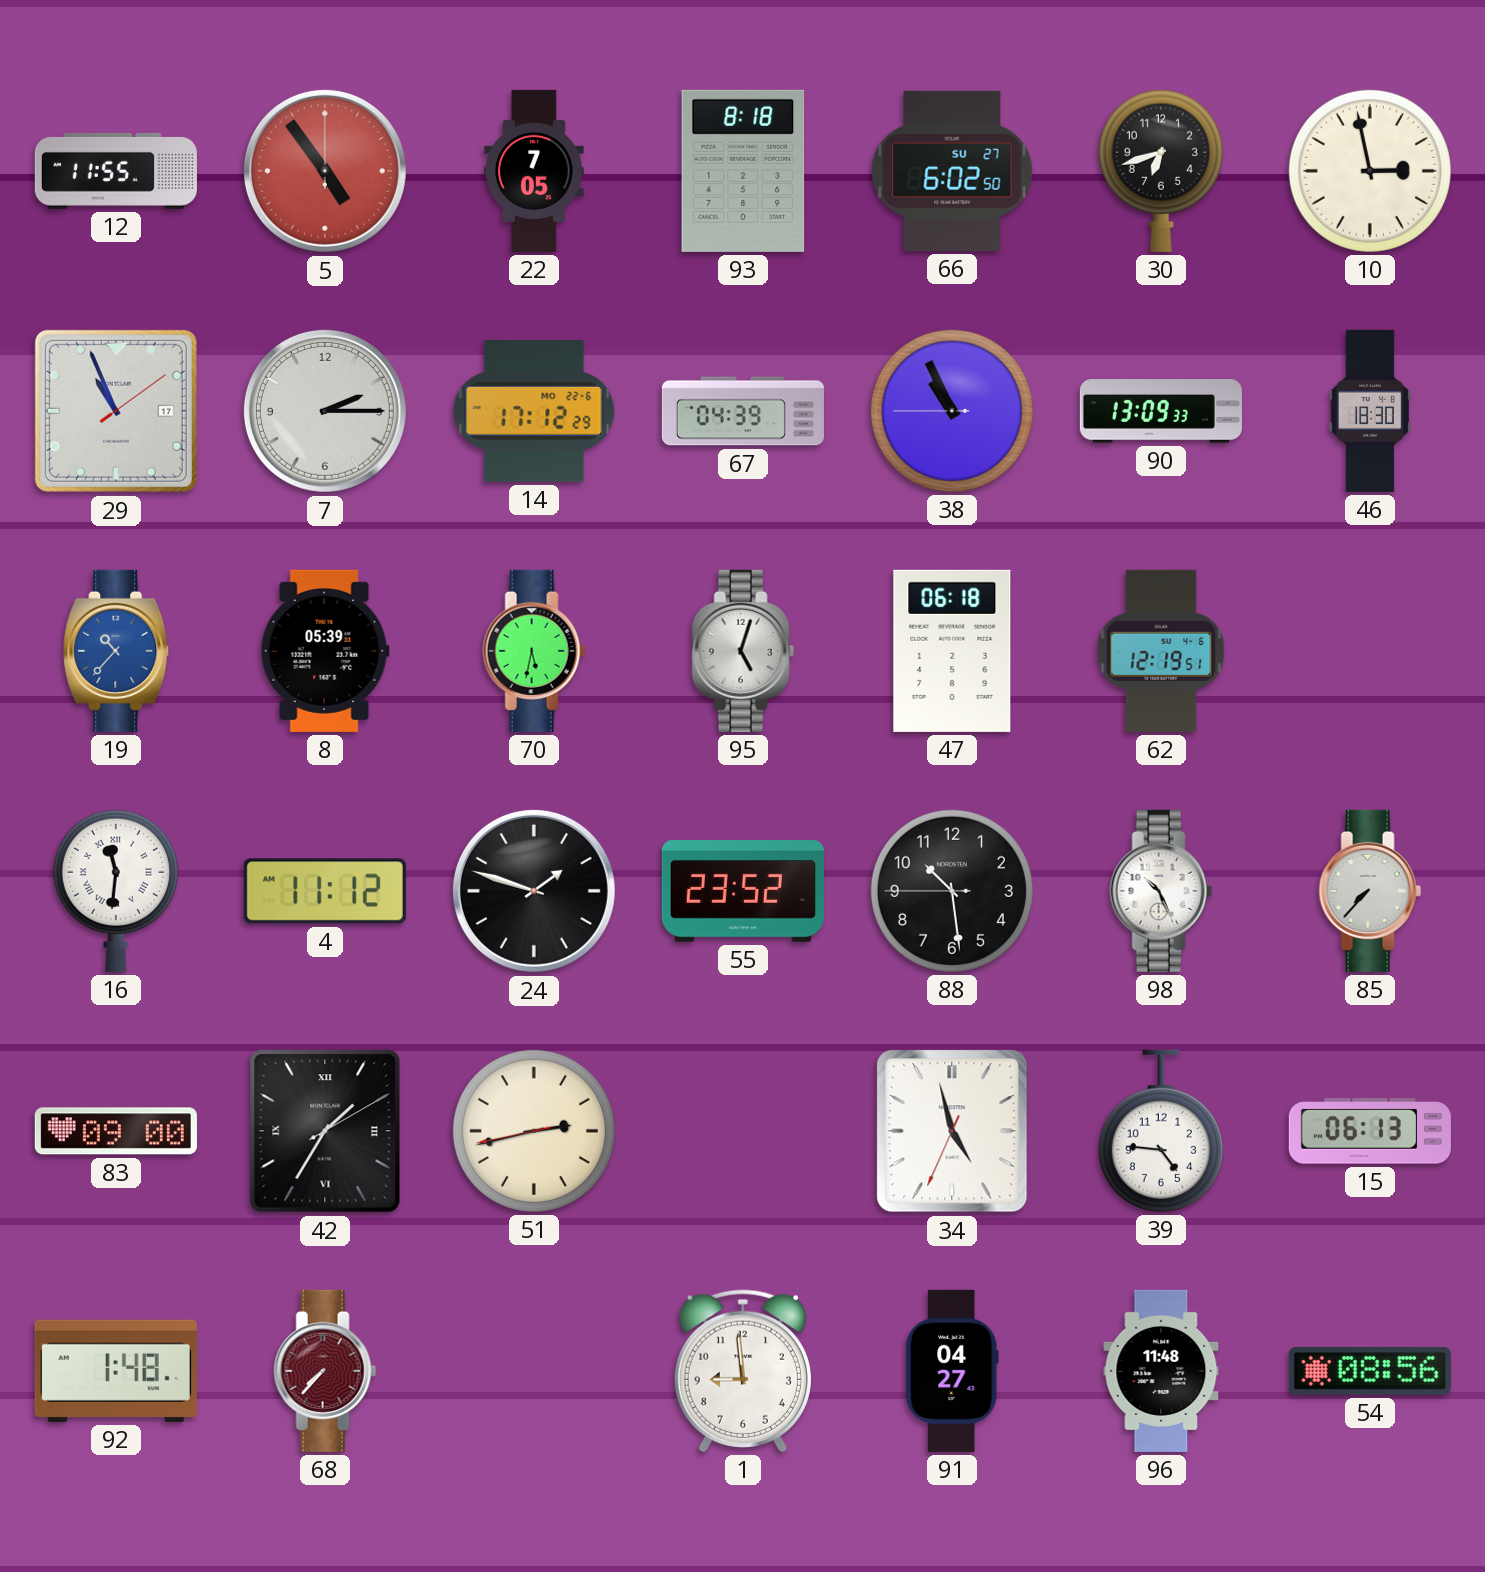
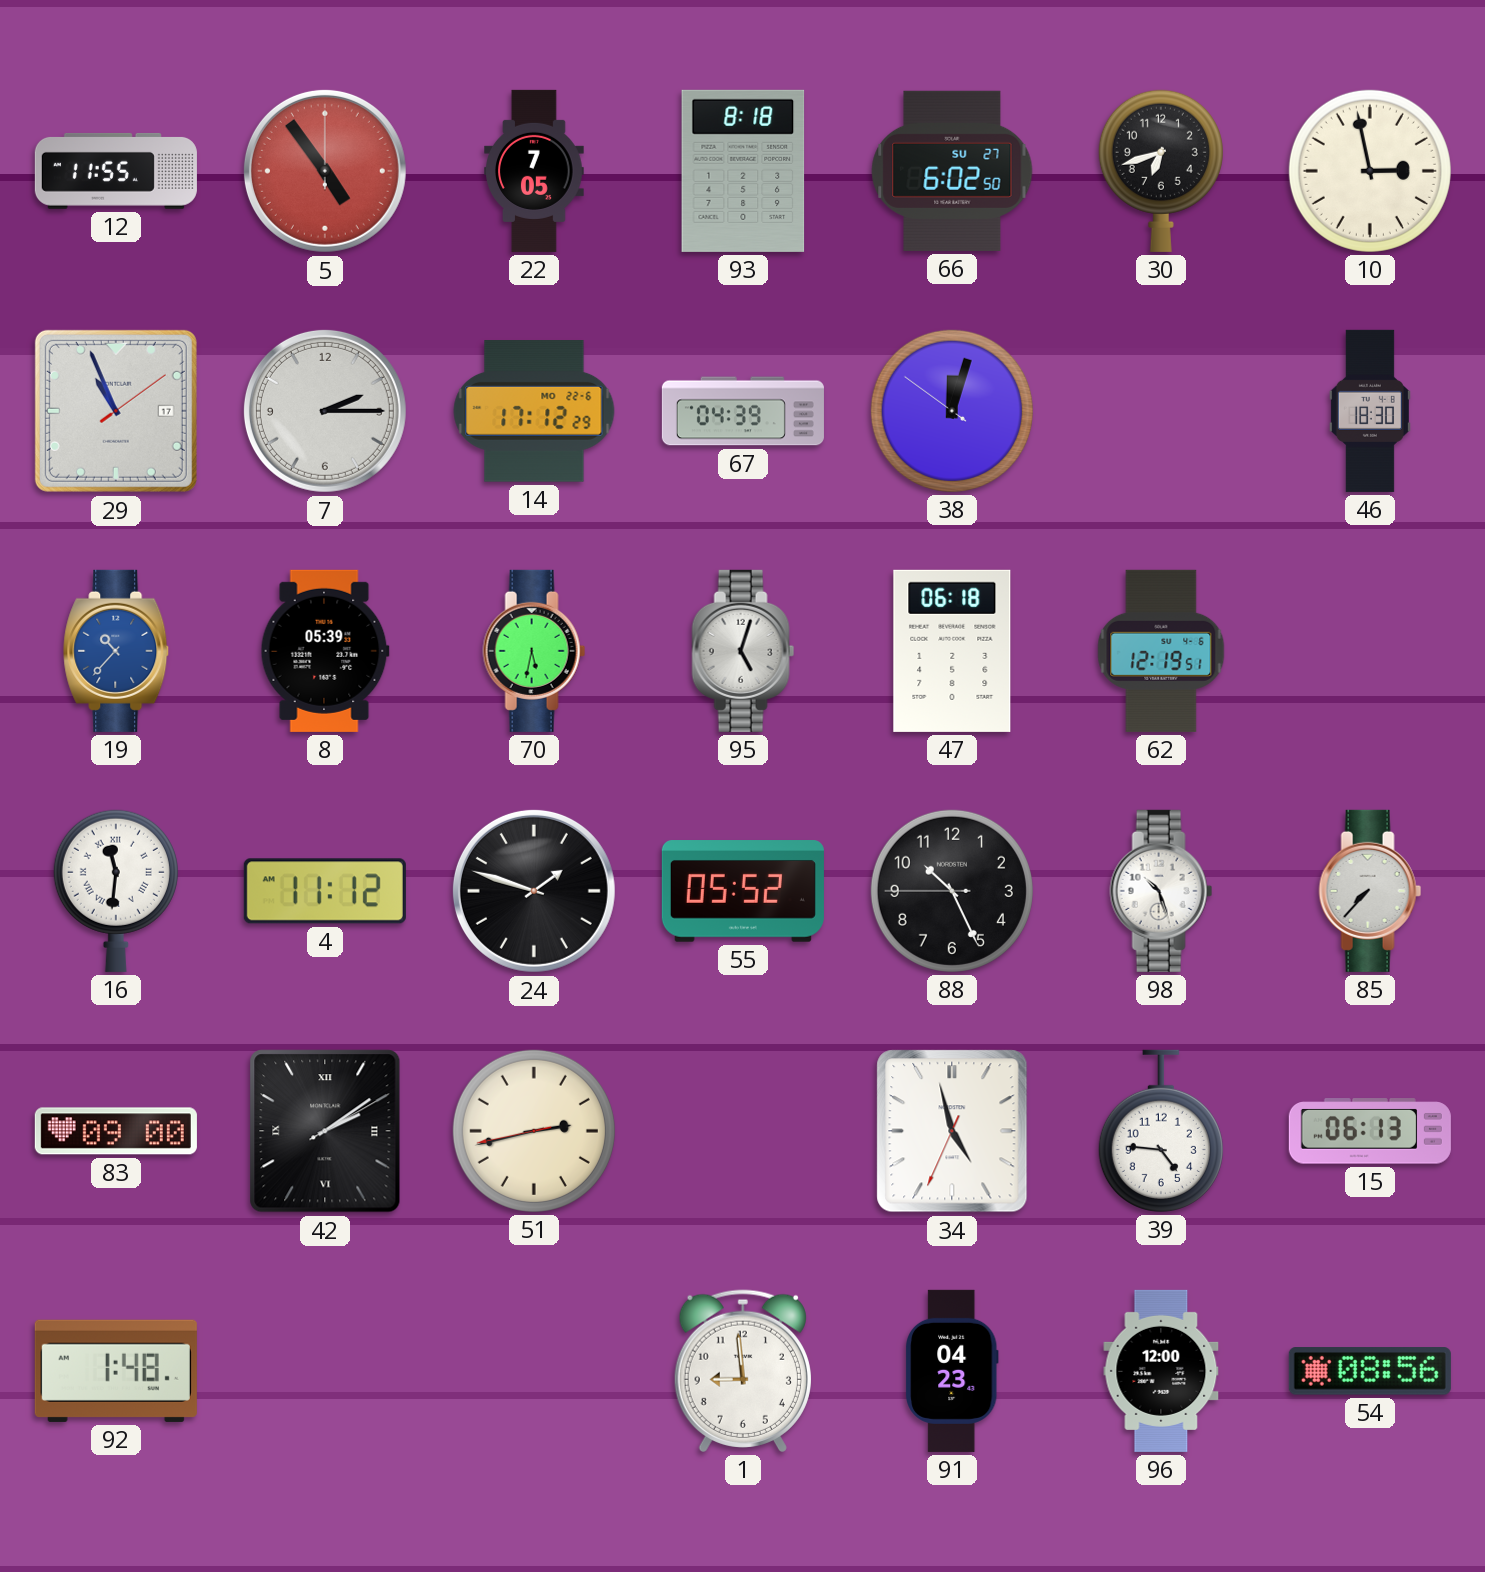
38: 10:55 -> 12:02
90: 13:09 -> none
55: 23:52 -> 05:52
88: 10:28 -> 10:25
98: 10:26 -> 10:27
42: 1:35 -> 2:09
68: 7:37 -> none
91: 04:27 -> 04:23
96: 11:48 -> 12:00
